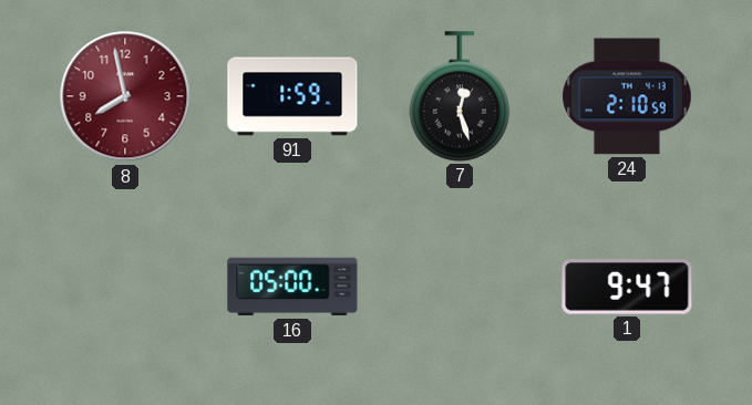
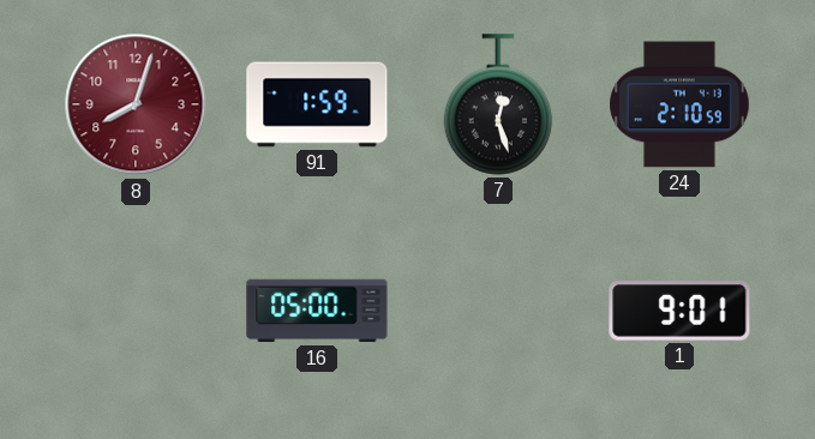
8: 7:58 -> 8:03
1: 9:47 -> 9:01
